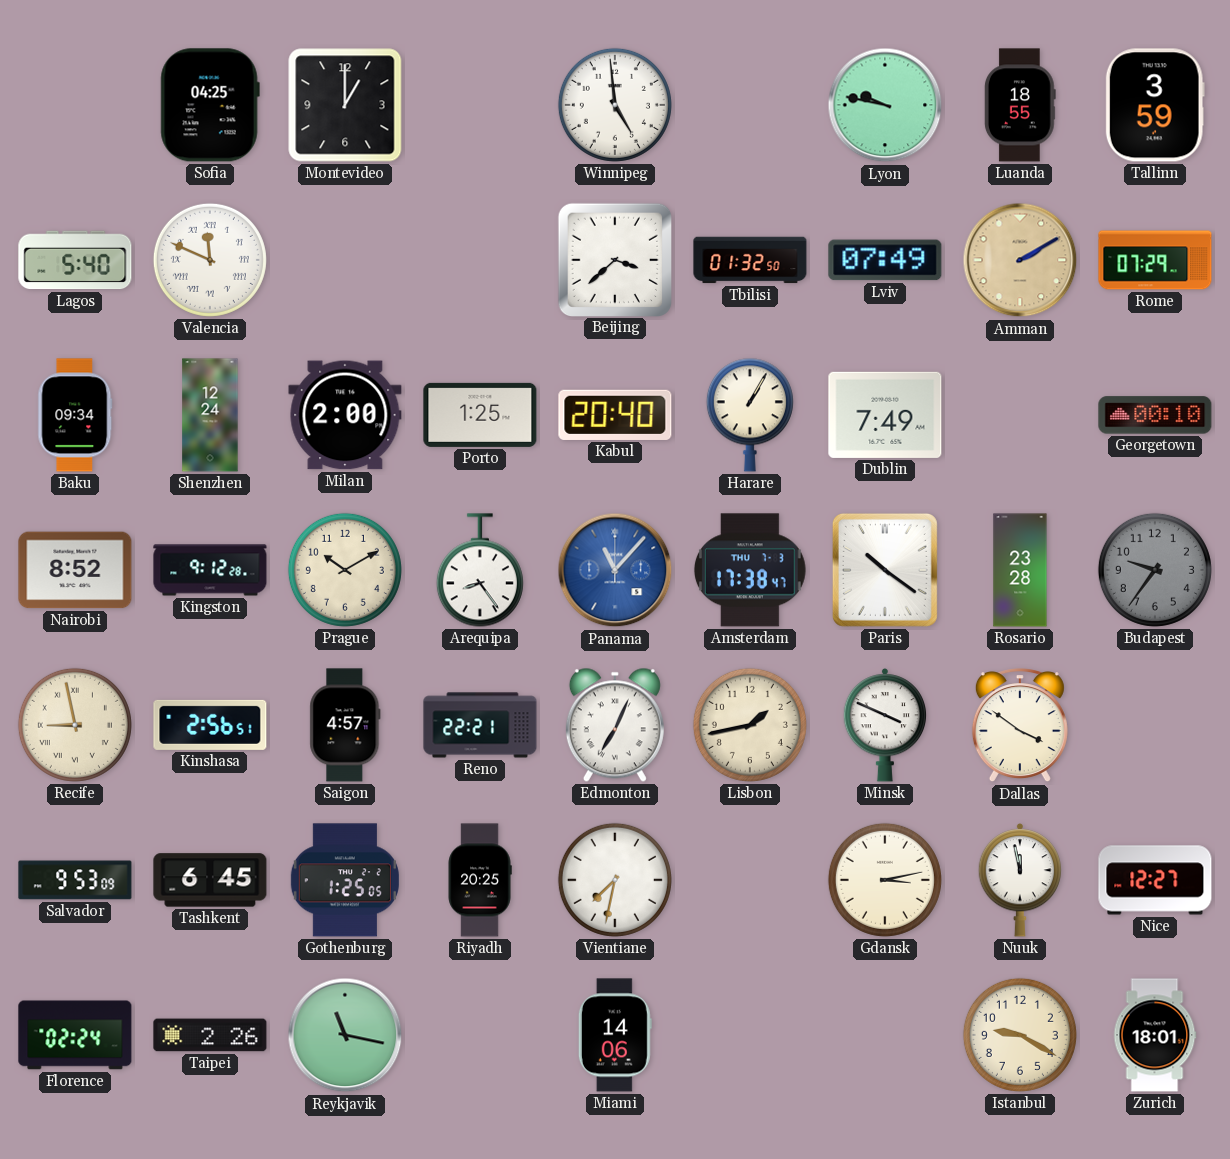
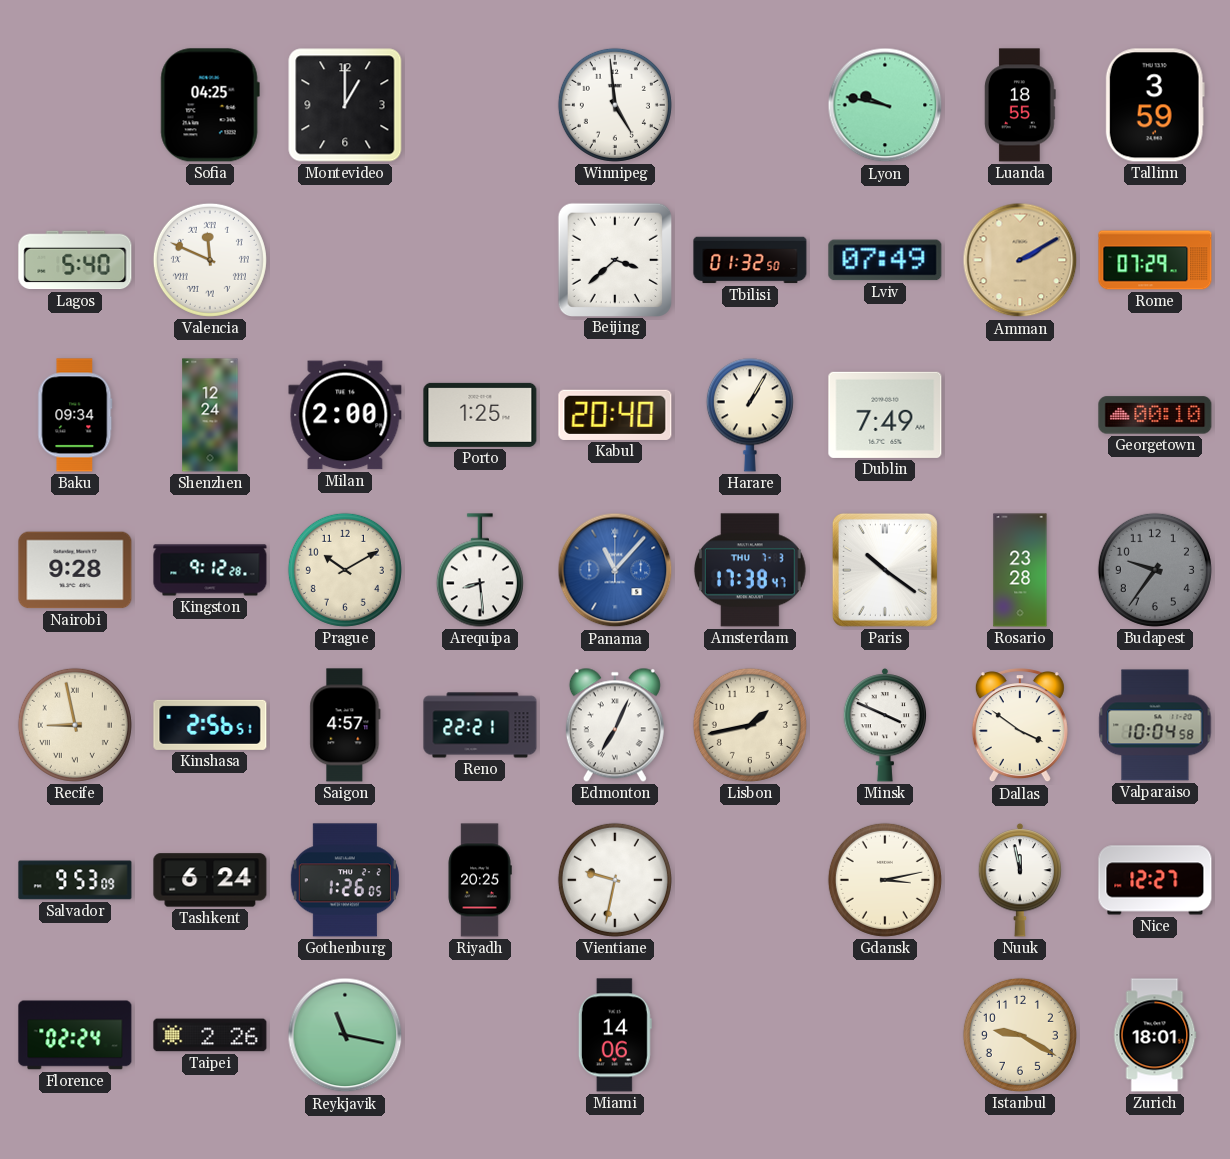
Nairobi: 8:52 -> 9:28
Arequipa: 8:24 -> 8:29
Valparaiso: none -> 10:04
Tashkent: 6:45 -> 6:24
Gothenburg: 1:25 -> 1:26
Vientiane: 7:32 -> 9:32
